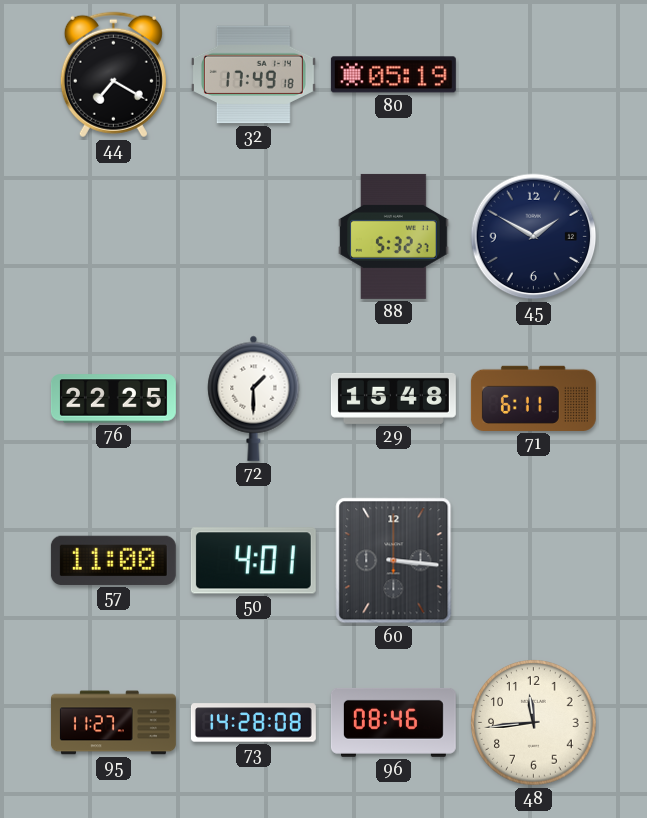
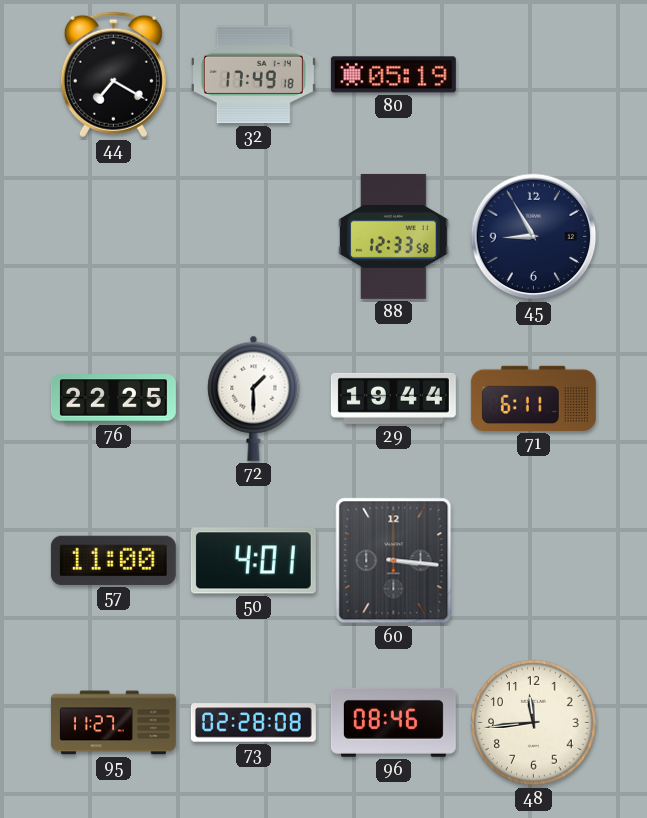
88: 5:32 -> 12:33
45: 1:50 -> 8:55
29: 15:48 -> 19:44
73: 14:28 -> 02:28
